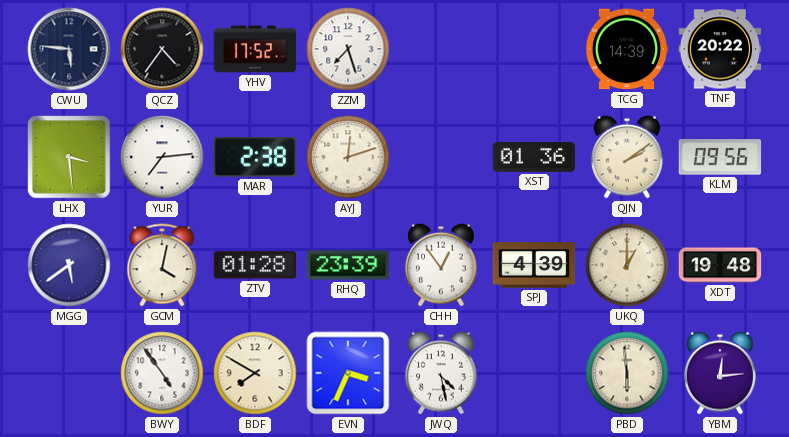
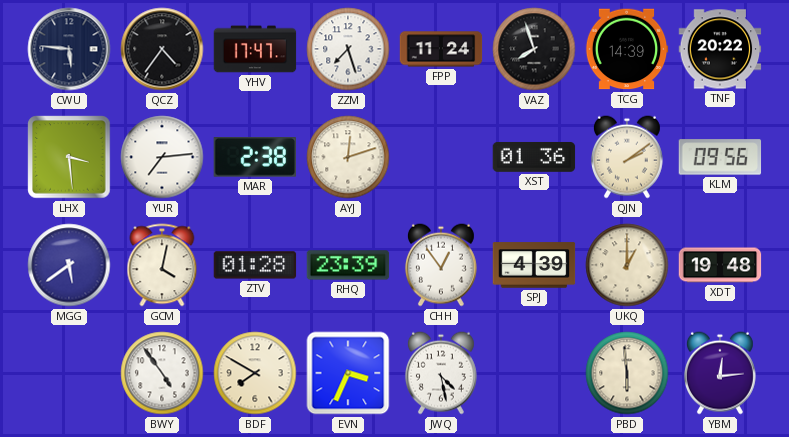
YHV: 17:52 -> 17:47
FPP: none -> 11:24
VAZ: none -> 7:57
